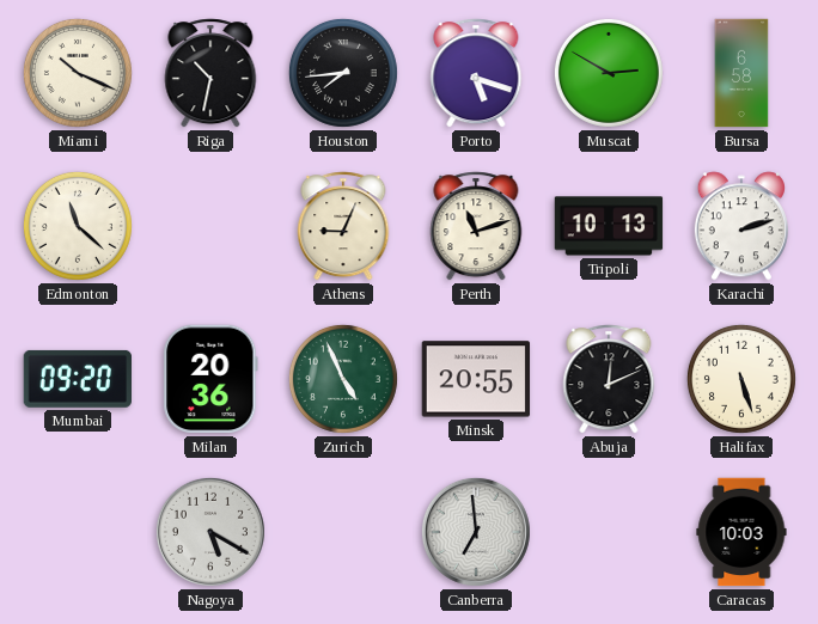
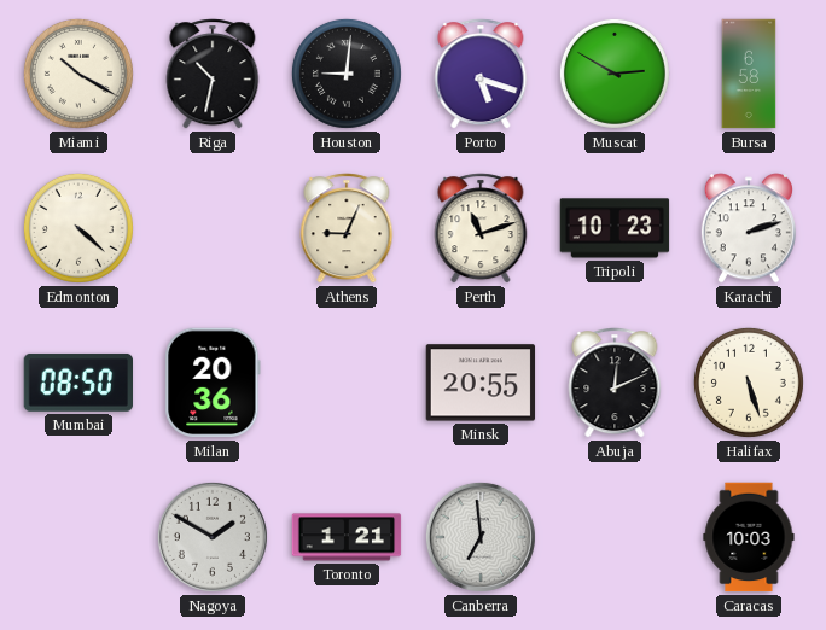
Miami: 10:19 -> 10:20
Houston: 7:44 -> 9:01
Edmonton: 11:22 -> 4:22
Tripoli: 10:13 -> 10:23
Mumbai: 09:20 -> 08:50
Zurich: 4:56 -> none
Nagoya: 5:20 -> 1:50
Toronto: none -> 1:21
